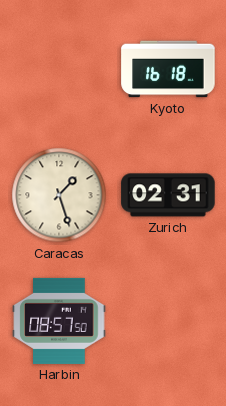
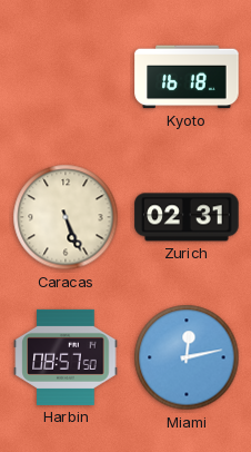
Caracas: 1:27 -> 5:26
Miami: none -> 12:13
